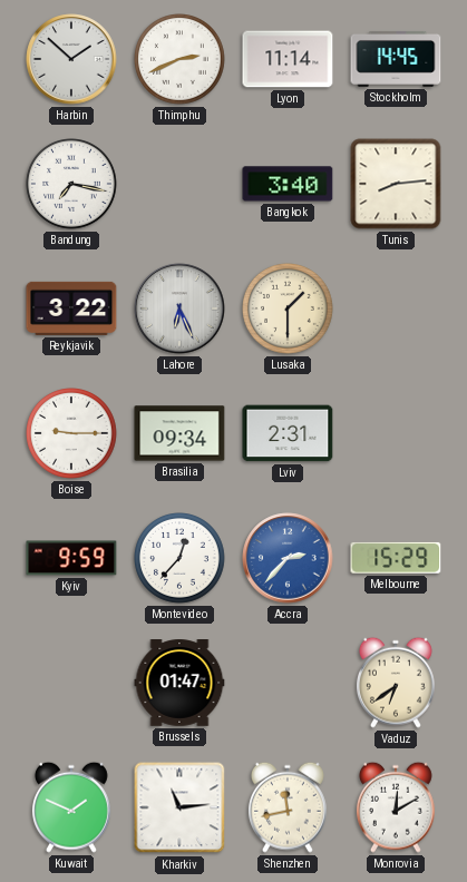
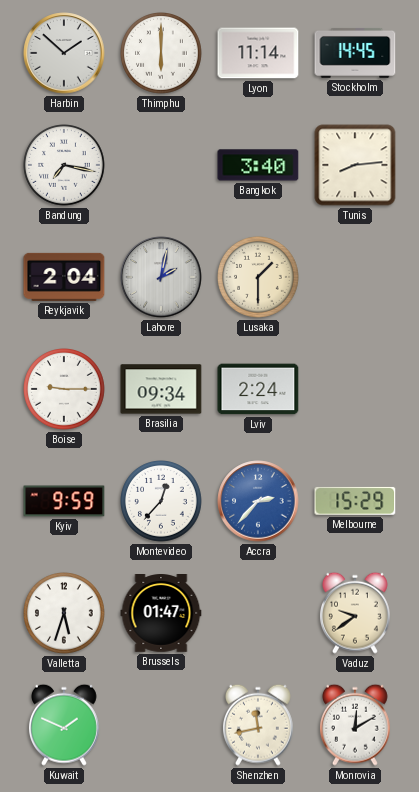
Thimphu: 2:41 -> 6:00
Reykjavik: 3:22 -> 2:04
Lahore: 6:26 -> 2:02
Lviv: 2:31 -> 2:24
Valletta: none -> 5:33
Vaduz: 6:39 -> 9:39
Kharkiv: 11:14 -> none
